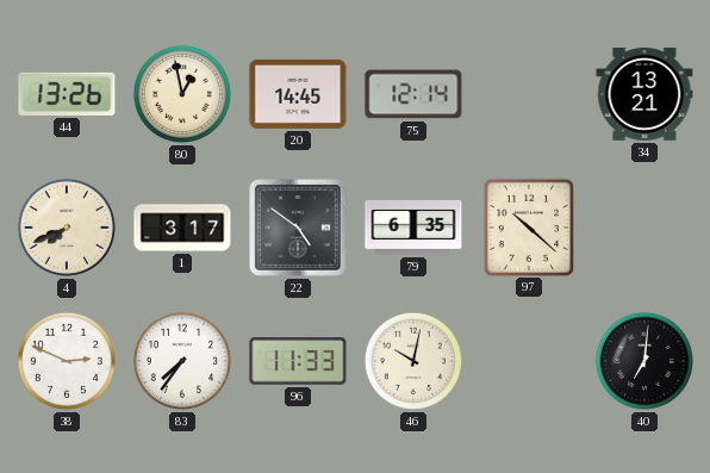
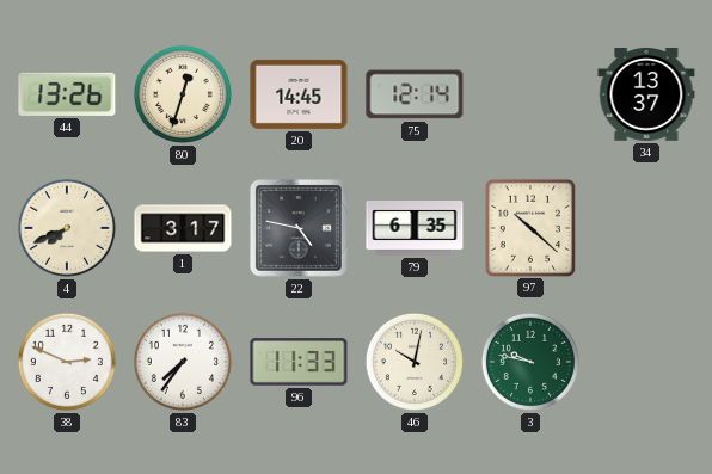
80: 12:58 -> 12:33
34: 13:21 -> 13:37
22: 4:51 -> 4:47
3: none -> 9:47
40: 7:01 -> none
